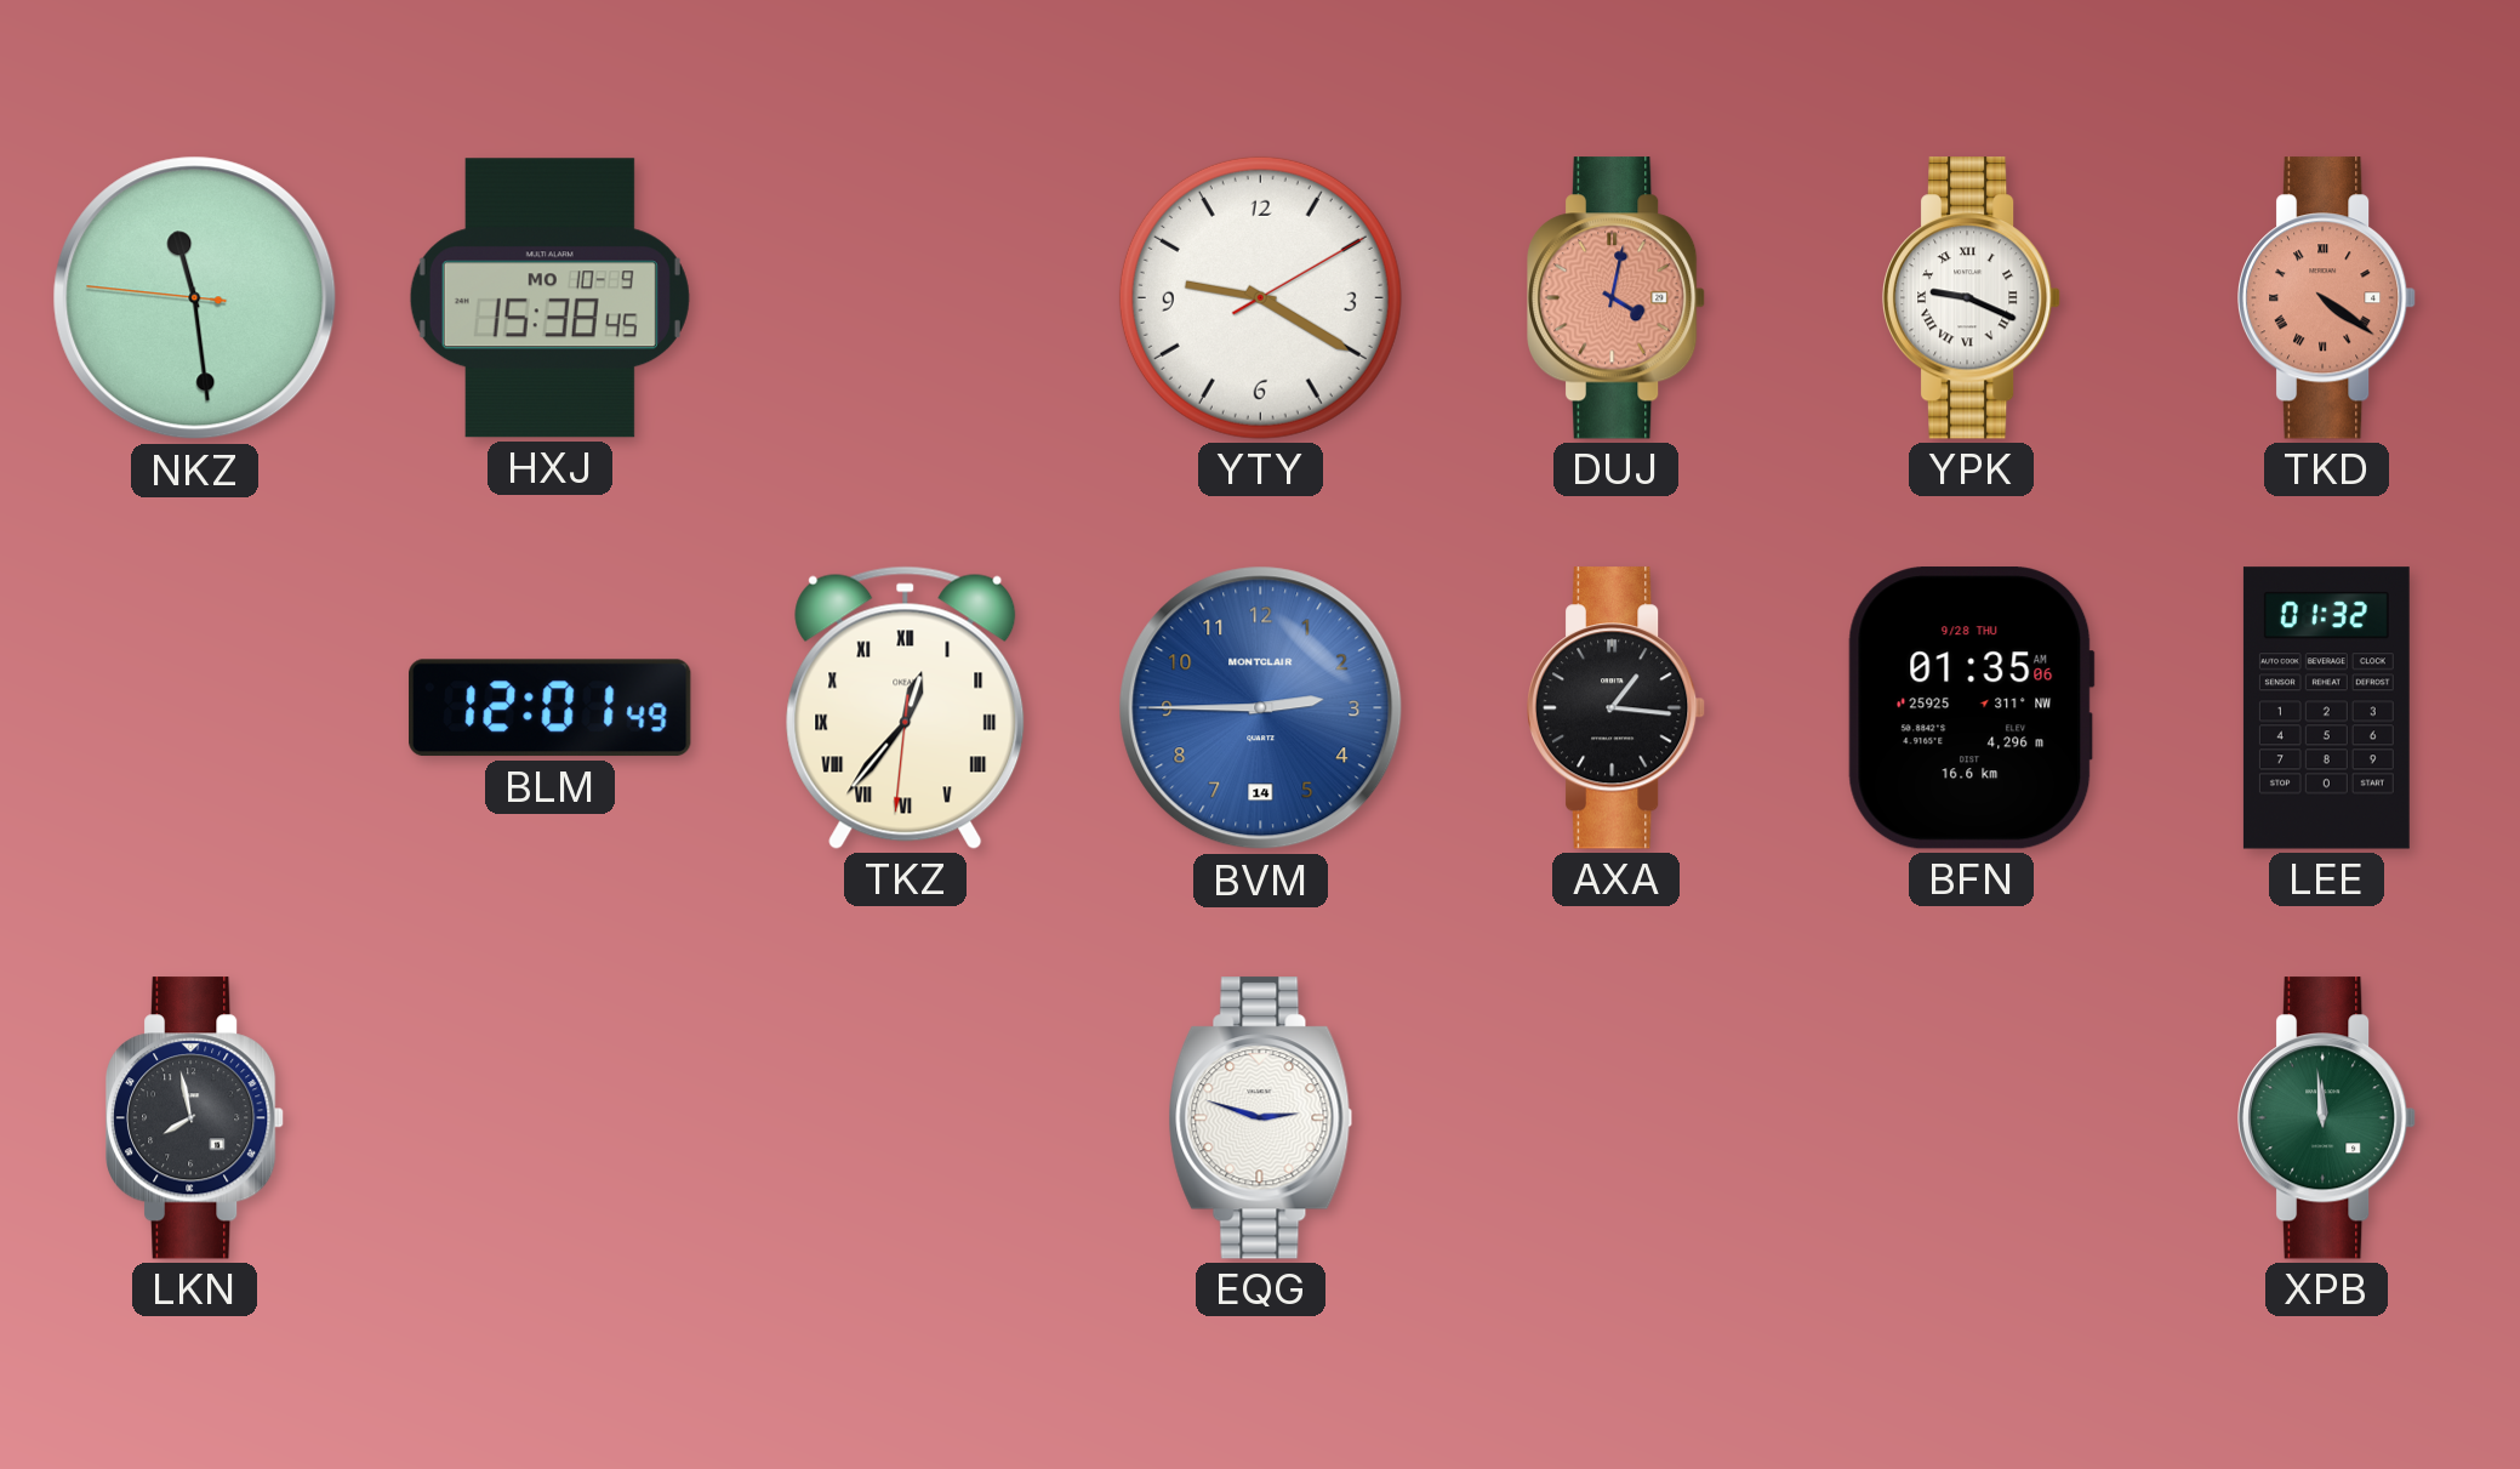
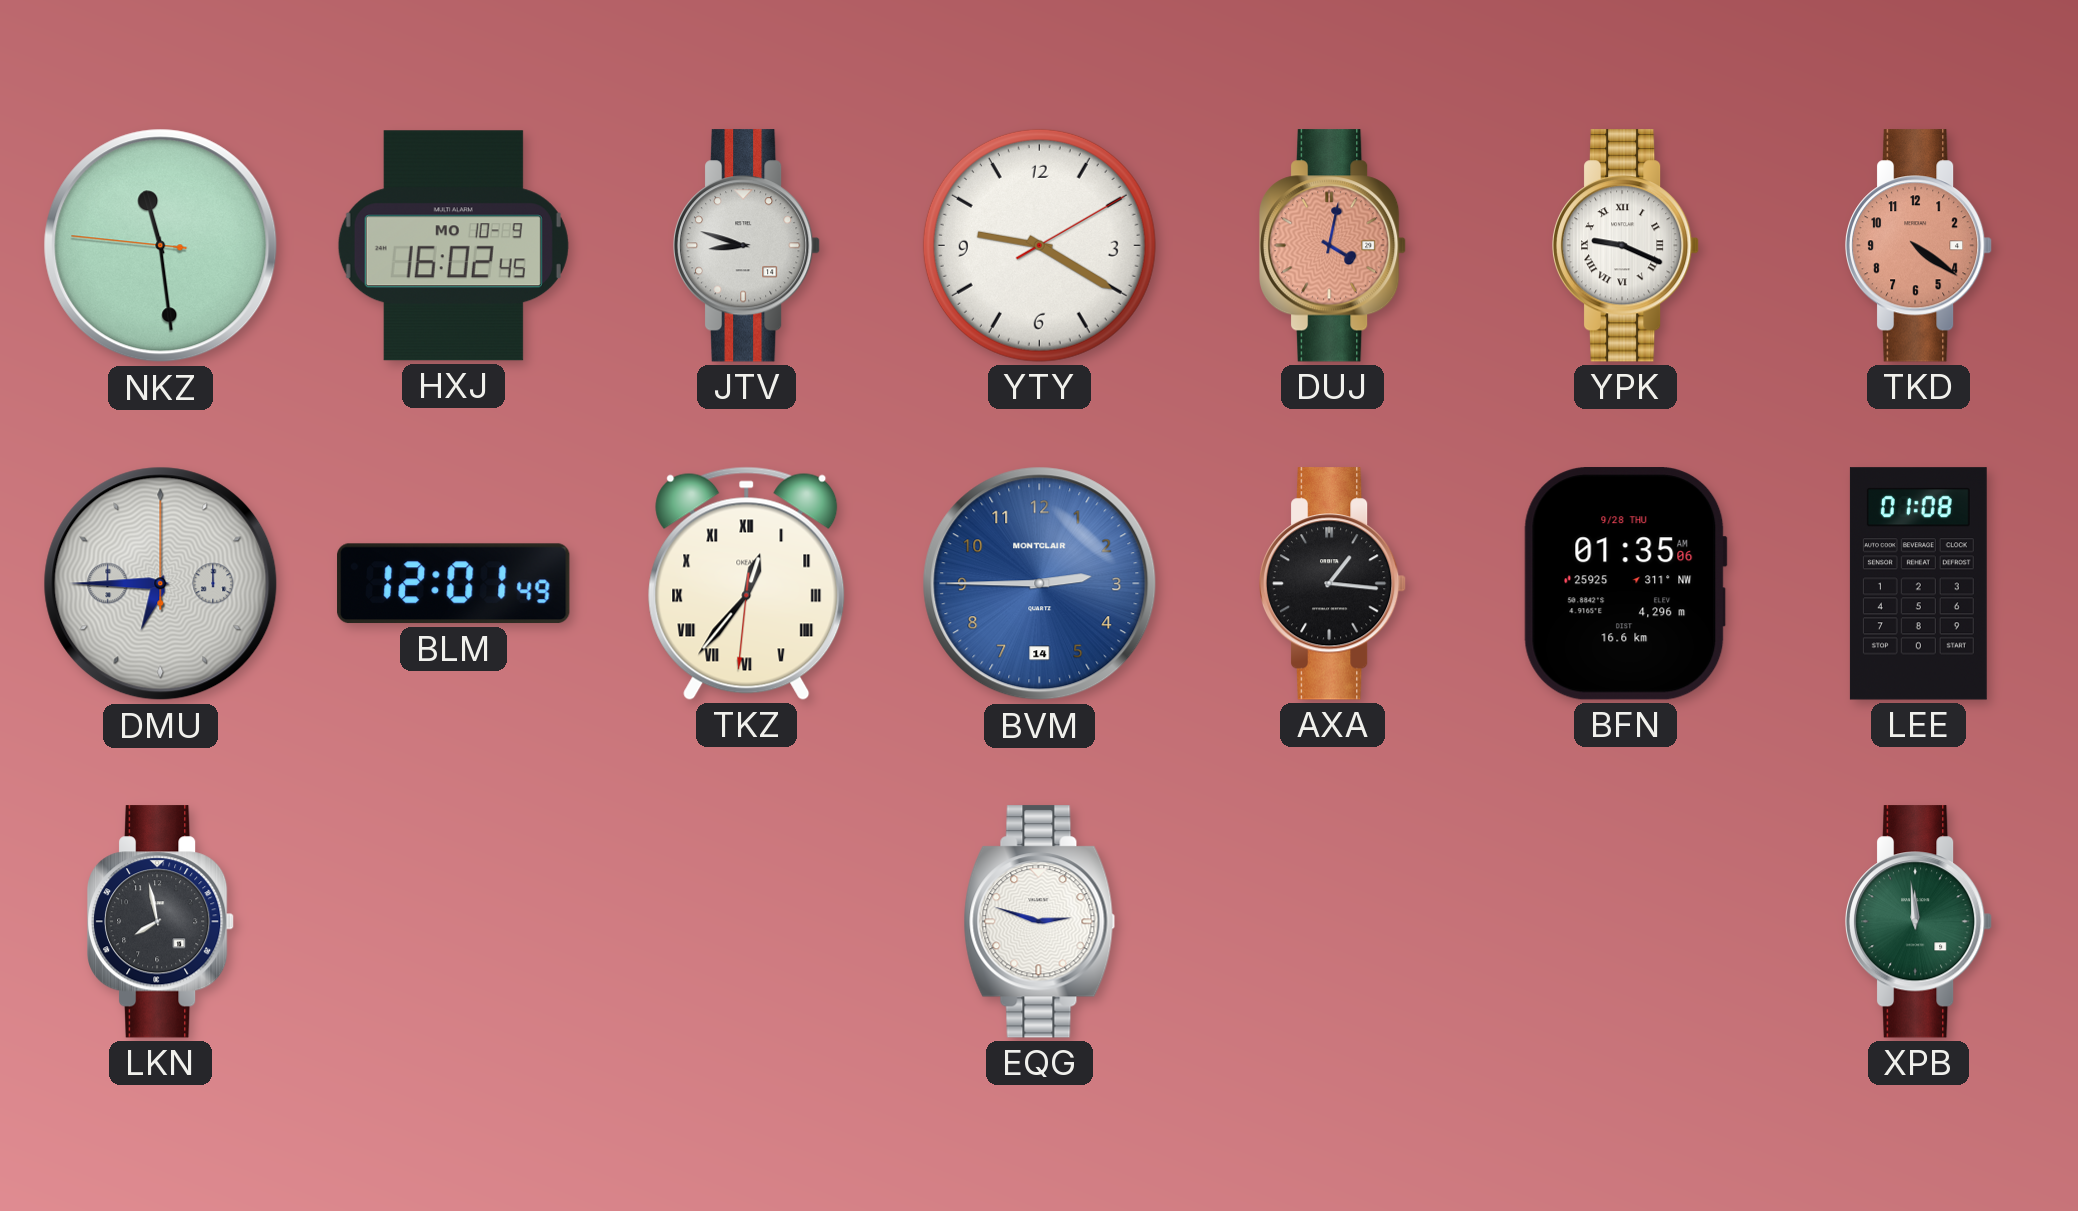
HXJ: 15:38 -> 16:02
JTV: none -> 8:48
TKD numerals: Roman -> Arabic
DMU: none -> 6:45
LEE: 01:32 -> 01:08
